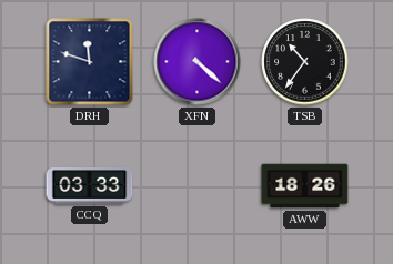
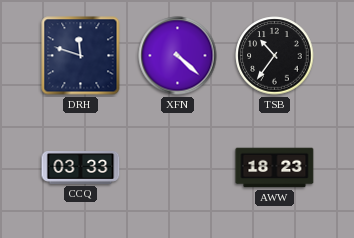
AWW: 18:26 -> 18:23
